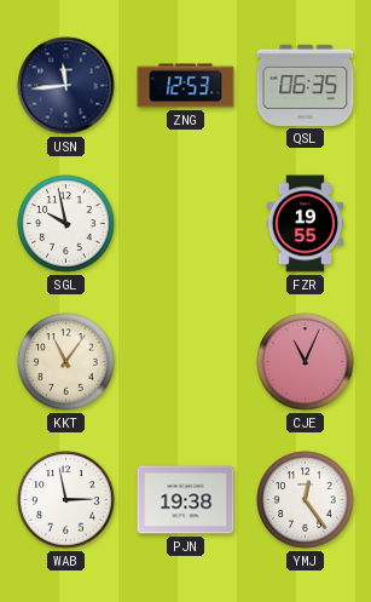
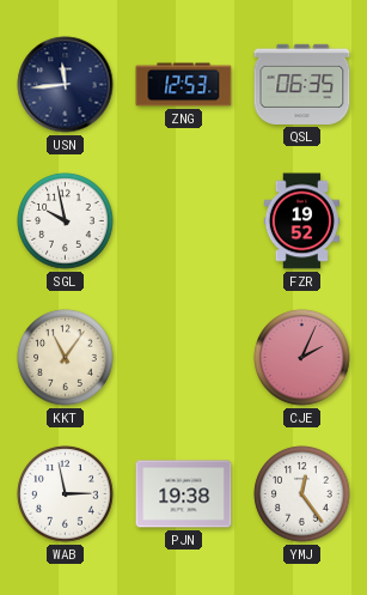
FZR: 19:55 -> 19:52
CJE: 11:04 -> 2:04
